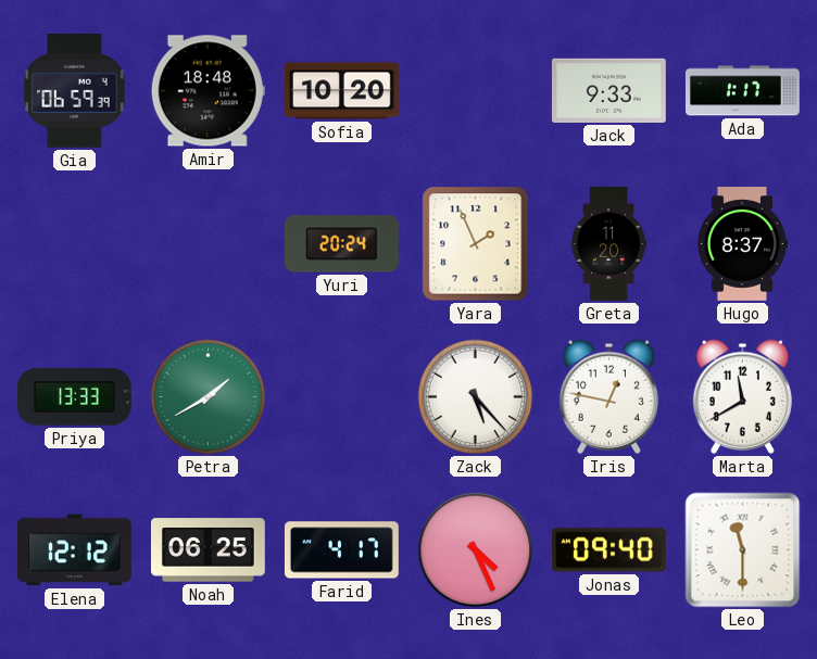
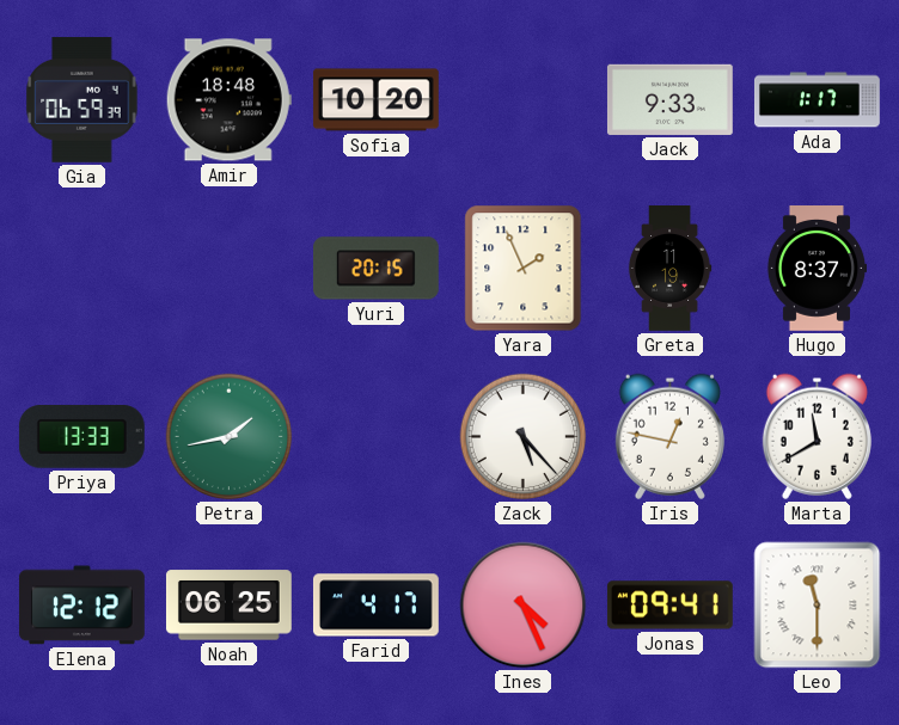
Yuri: 20:24 -> 20:15
Greta: 11:20 -> 11:19
Petra: 1:40 -> 1:43
Jonas: 09:40 -> 09:41
